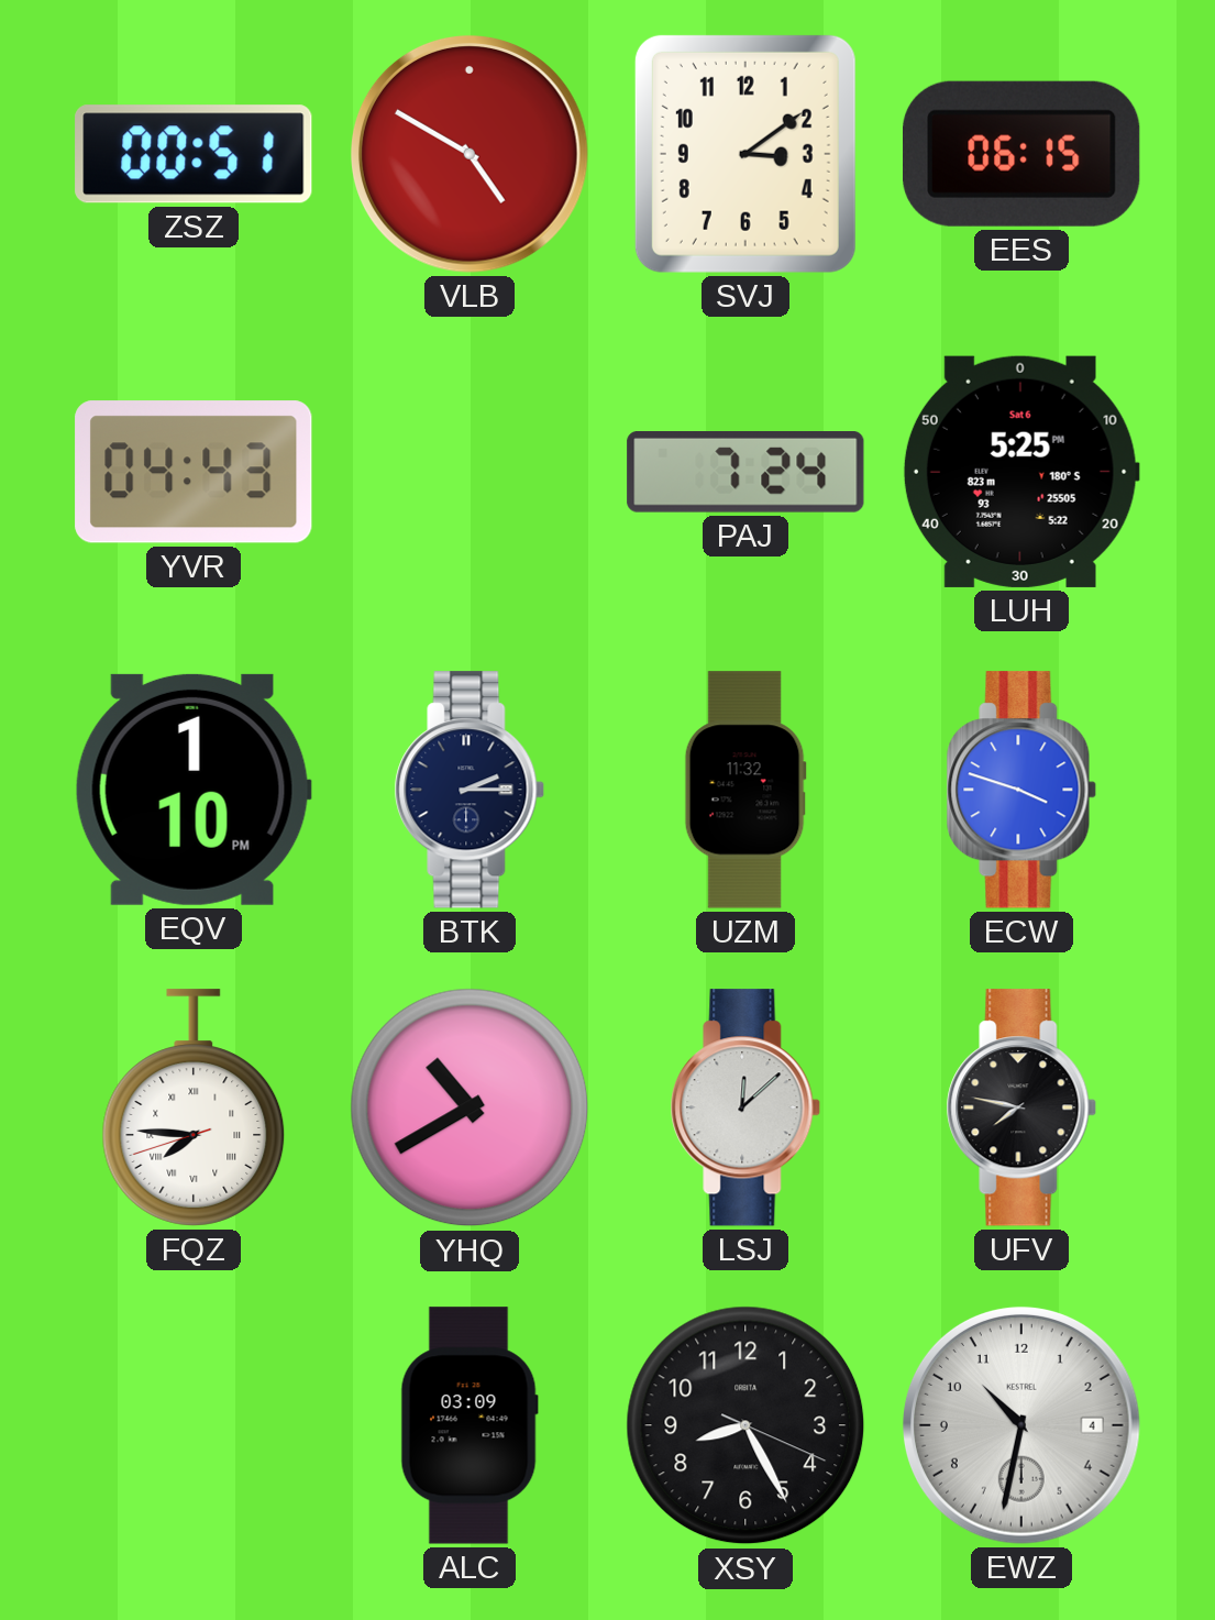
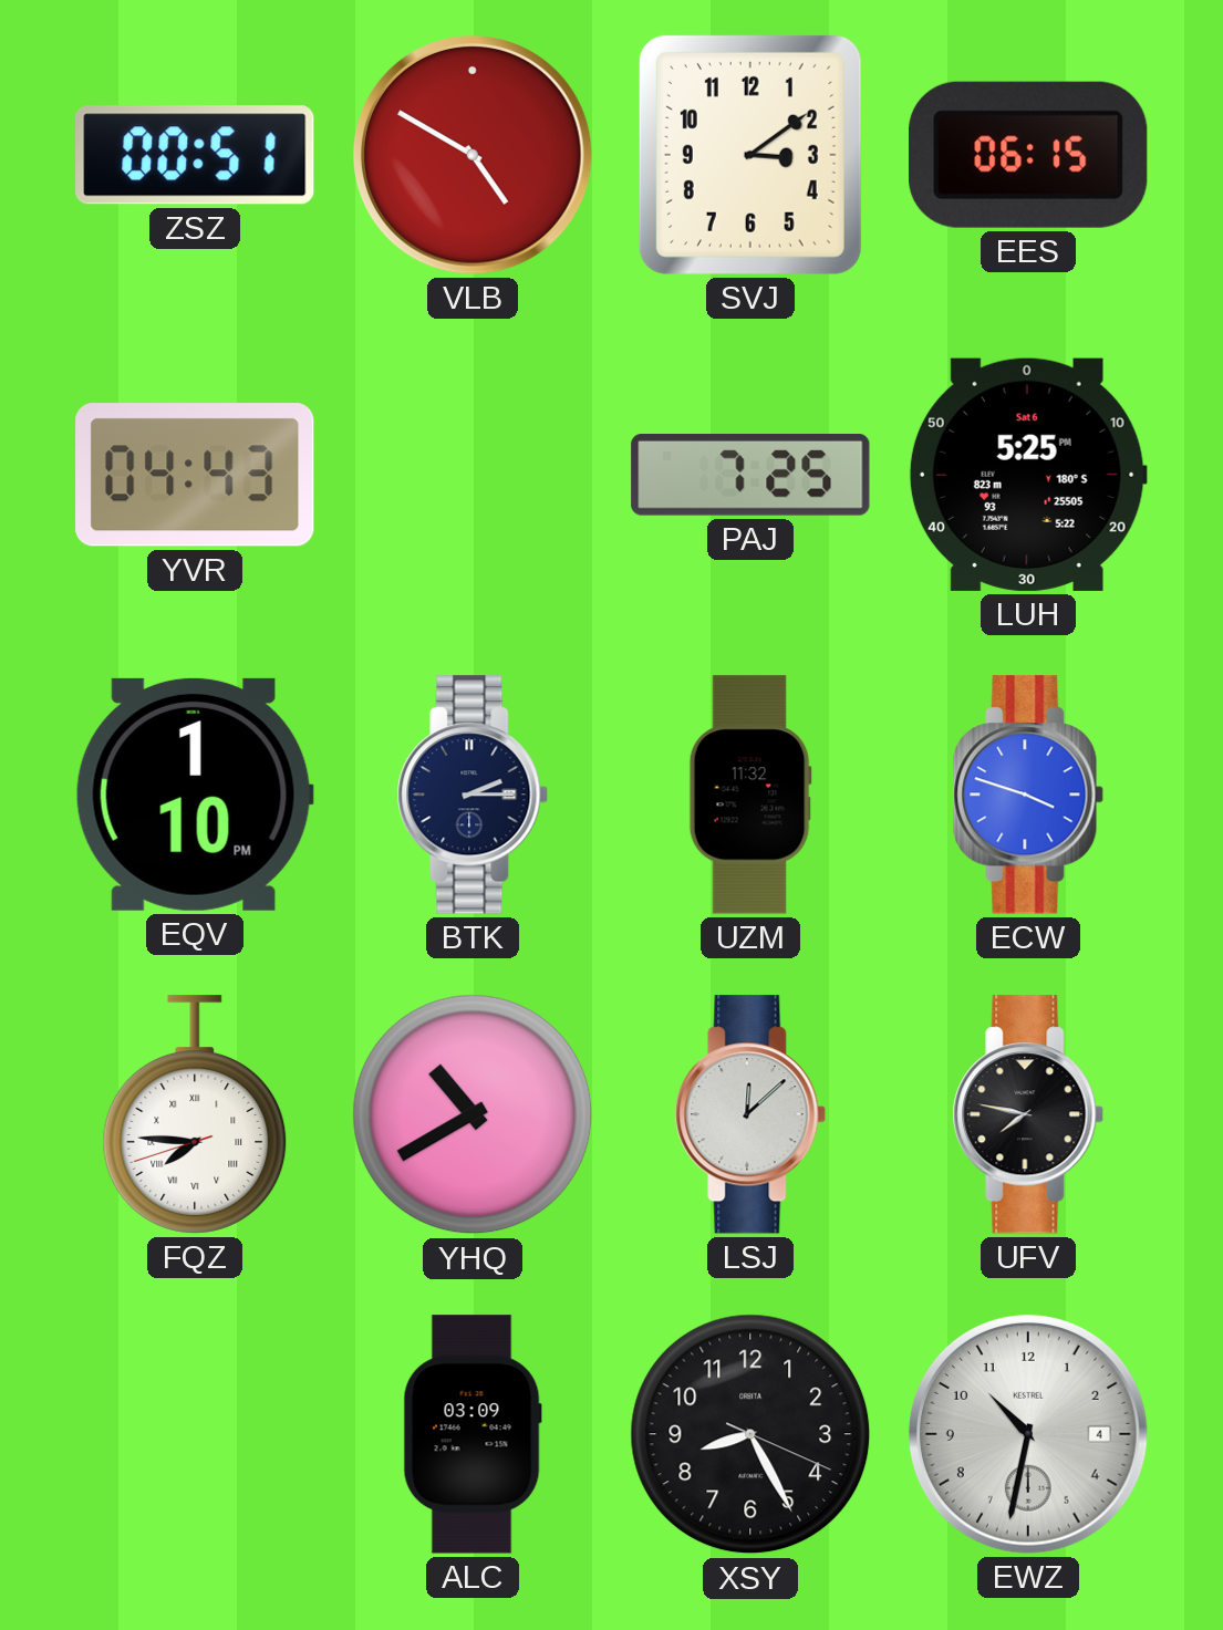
PAJ: 7:24 -> 7:25
